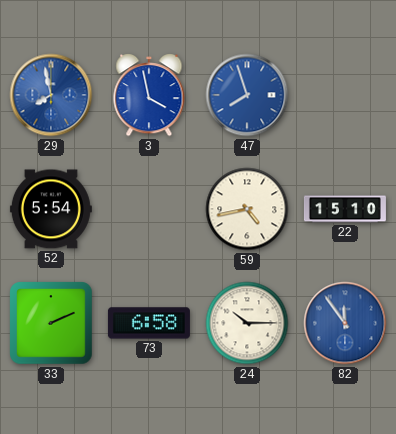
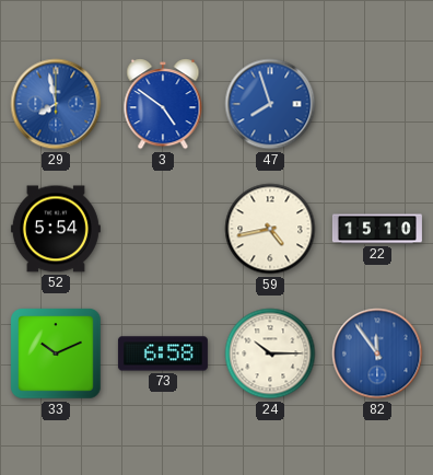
3: 3:58 -> 4:51
33: 2:11 -> 10:11
